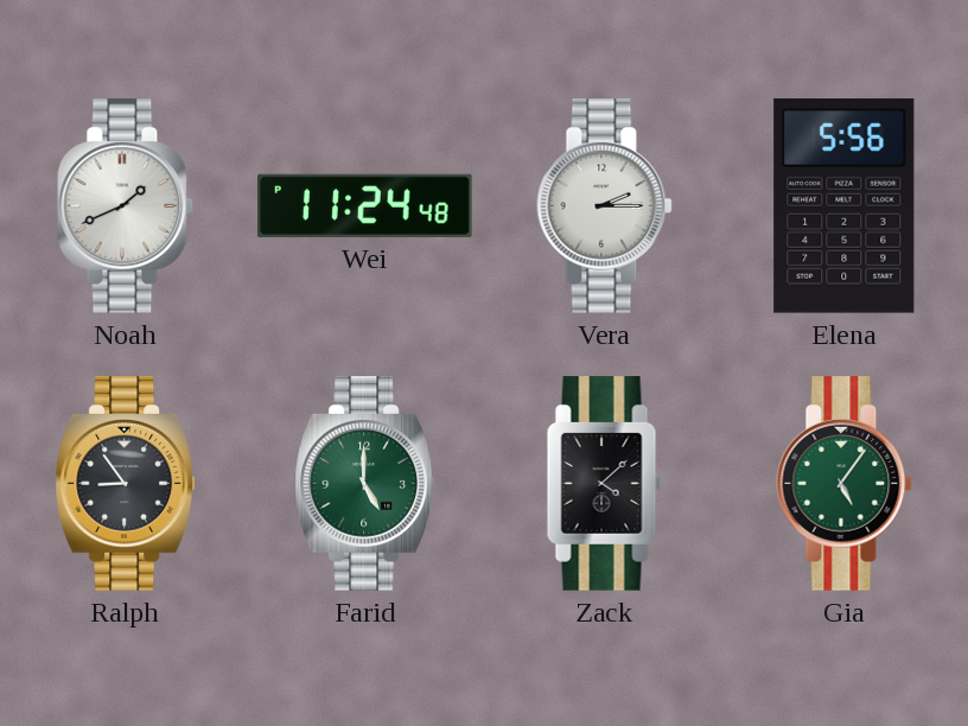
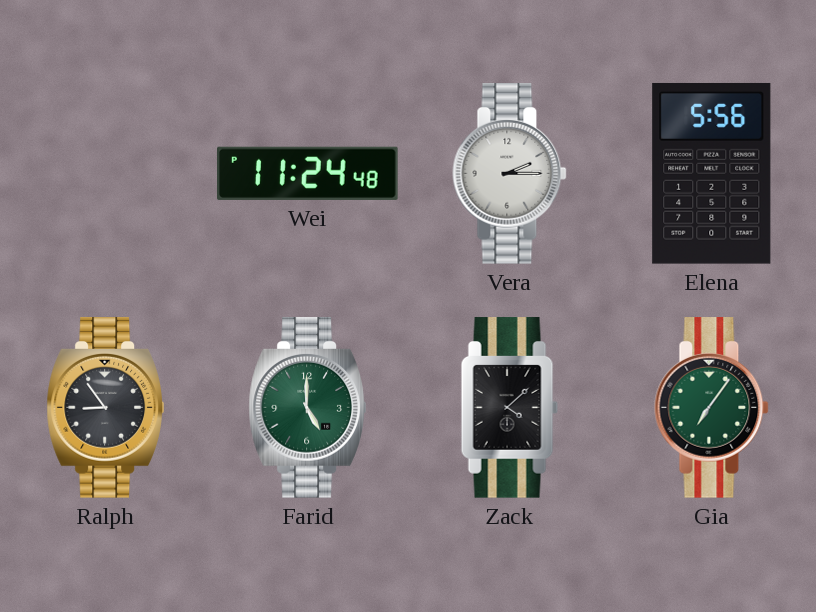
Noah: 1:41 -> none
Gia: 5:06 -> 7:06
